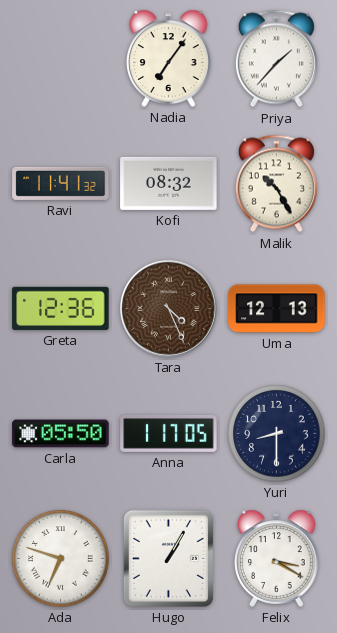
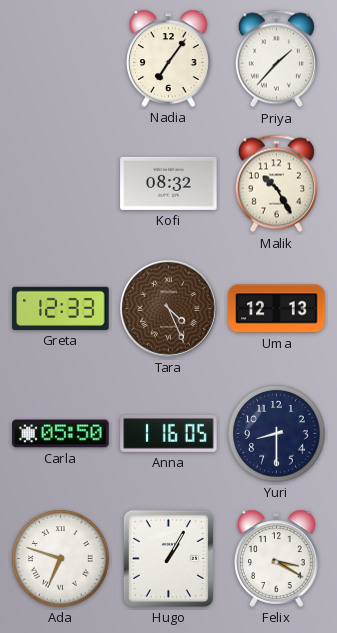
Ravi: 11:41 -> none
Greta: 12:36 -> 12:33
Anna: 1:17 -> 1:16
